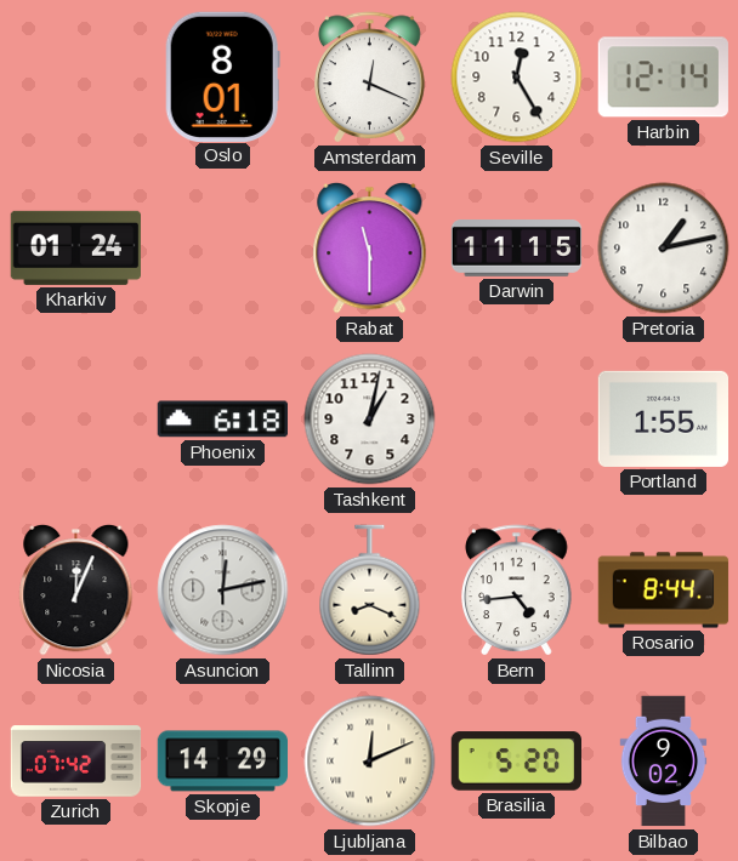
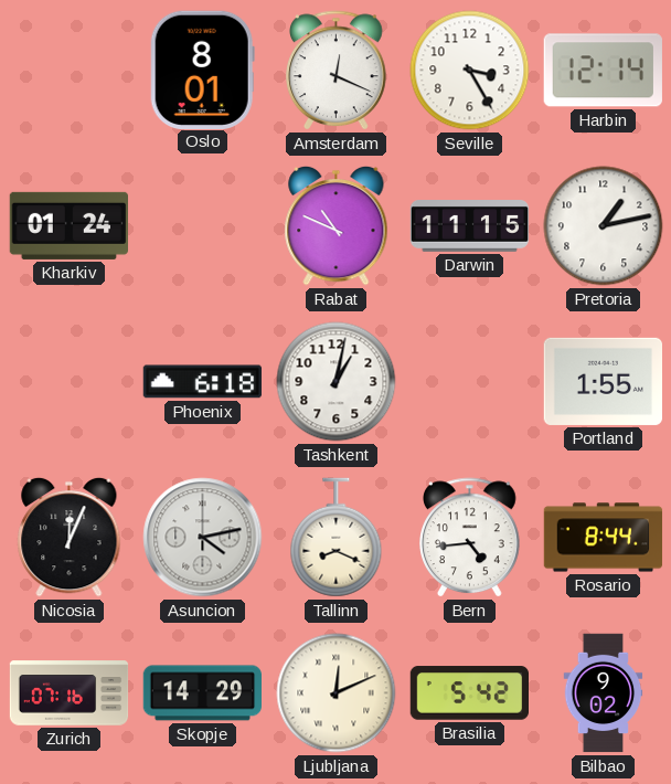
Seville: 12:25 -> 3:25
Rabat: 11:30 -> 10:49
Asuncion: 12:13 -> 4:13
Zurich: 07:42 -> 07:16
Brasilia: 5:20 -> 5:42
